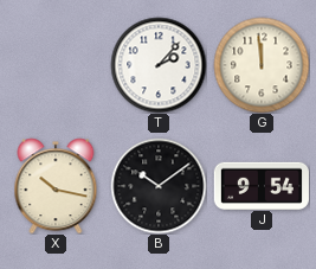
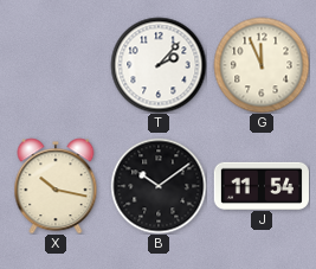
G: 11:59 -> 11:56
J: 9:54 -> 11:54
